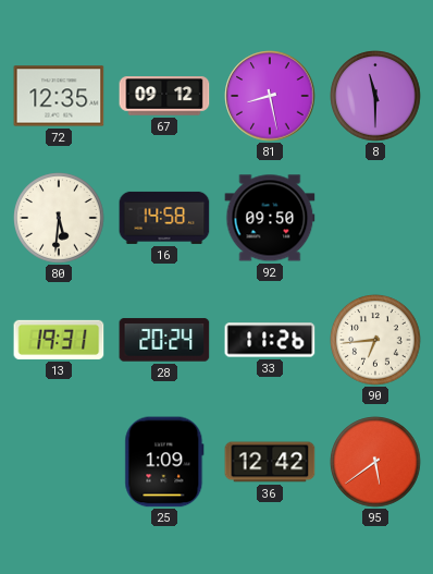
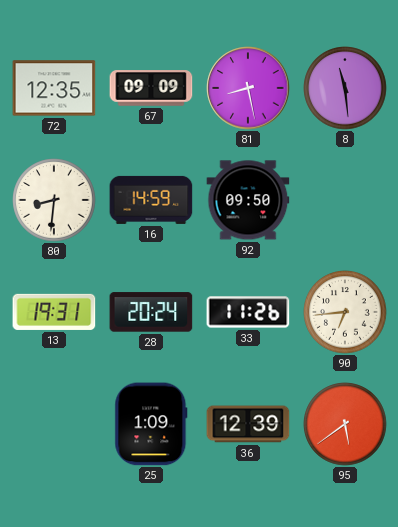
67: 09:12 -> 09:09
8: 11:30 -> 11:29
80: 5:31 -> 8:31
16: 14:58 -> 14:59
36: 12:42 -> 12:39
